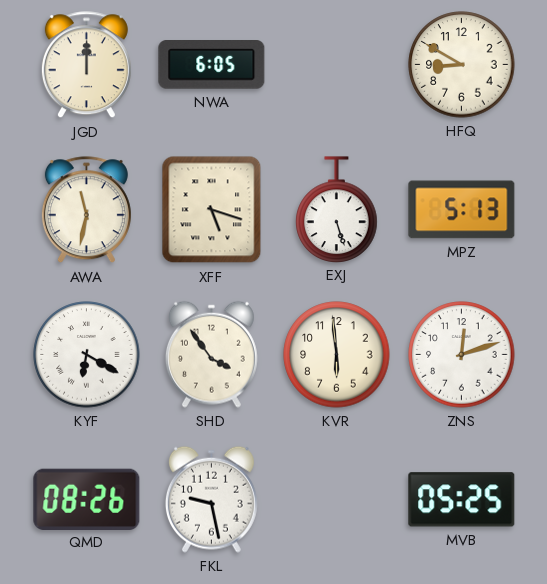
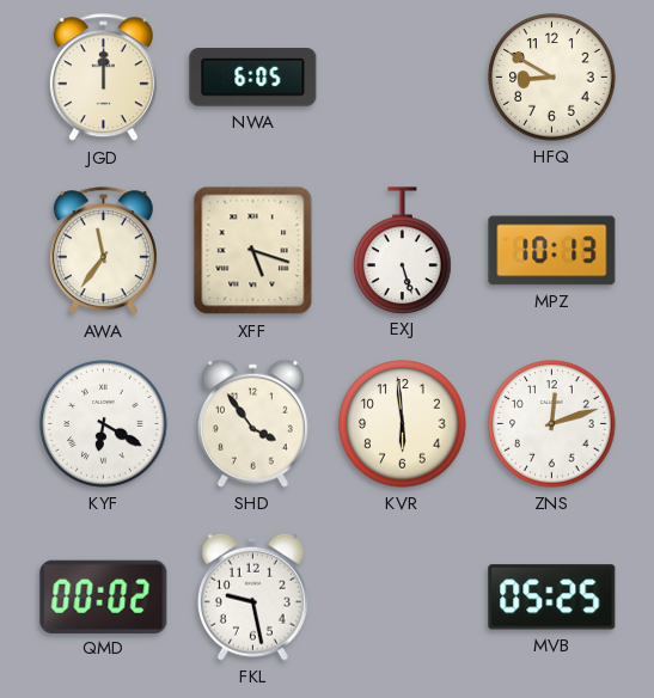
AWA: 11:32 -> 11:36
MPZ: 5:13 -> 10:13
QMD: 08:26 -> 00:02
